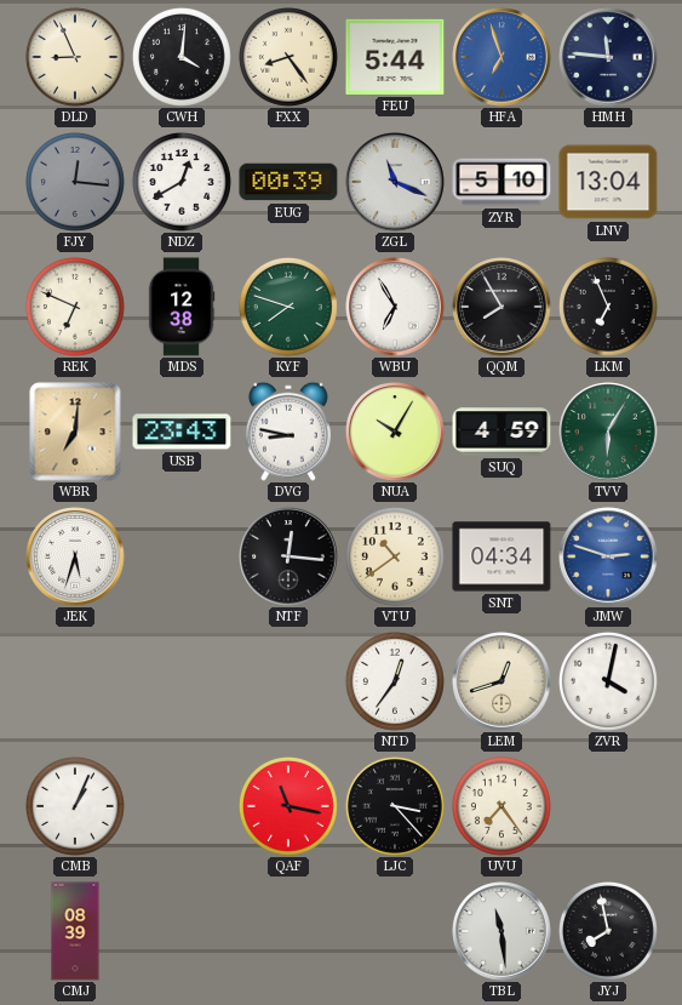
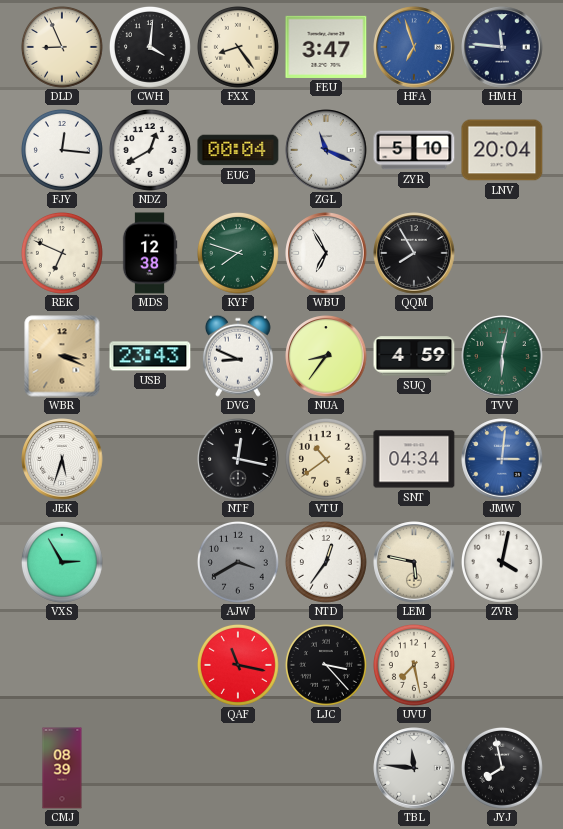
FEU: 5:44 -> 3:47
FJY dial: grey -> white
EUG: 00:39 -> 00:04
LNV: 13:04 -> 20:04
LKM: 6:56 -> none
WBR: 7:01 -> 3:19
DVG: 8:47 -> 8:49
NUA: 10:05 -> 8:36
TVV: 6:05 -> 6:02
NTF: 12:16 -> 12:17
JMW: 2:48 -> 3:01
VXS: none -> 2:55
AJW: none -> 3:40
LEM: 12:42 -> 5:47
CMB: 1:04 -> none
UVU: 7:24 -> 7:28
TBL: 11:29 -> 11:46
